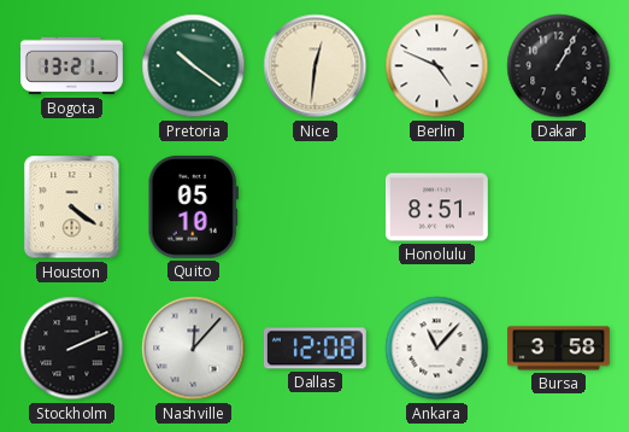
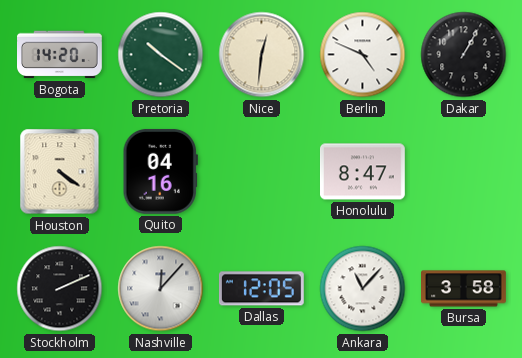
Bogota: 13:21 -> 14:20
Quito: 05:10 -> 04:16
Honolulu: 8:51 -> 8:47
Dallas: 12:08 -> 12:05
